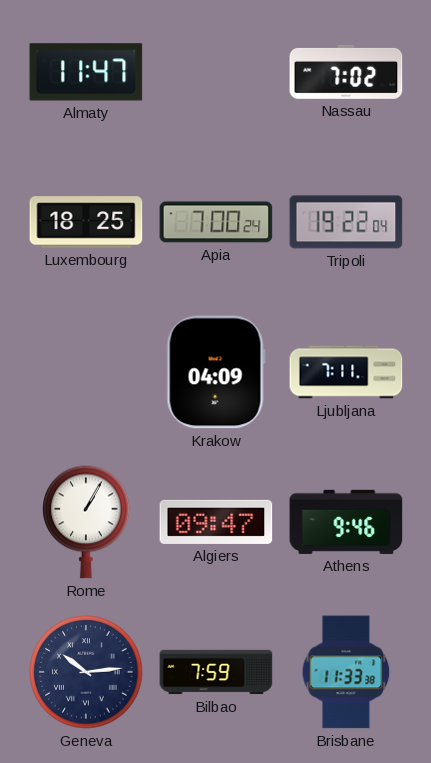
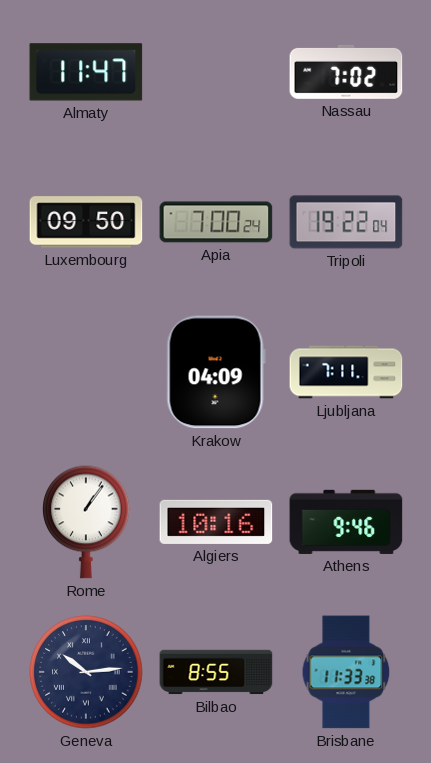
Luxembourg: 18:25 -> 09:50
Rome: 1:05 -> 1:06
Algiers: 09:47 -> 10:16
Bilbao: 7:59 -> 8:55
